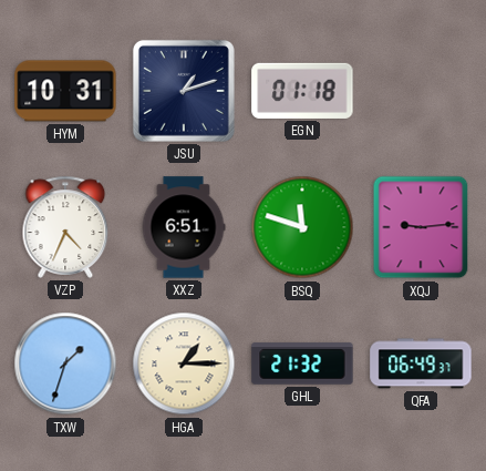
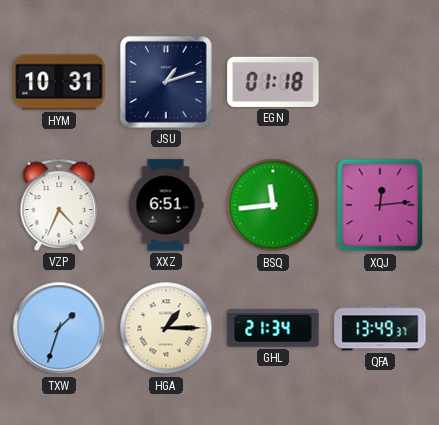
BSQ: 11:48 -> 11:44
XQJ: 9:14 -> 12:14
GHL: 21:32 -> 21:34
QFA: 06:49 -> 13:49
